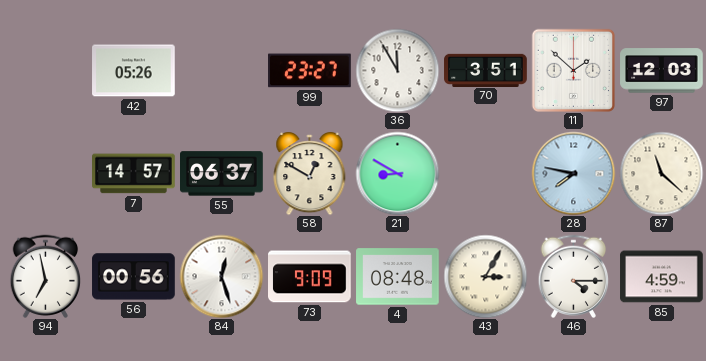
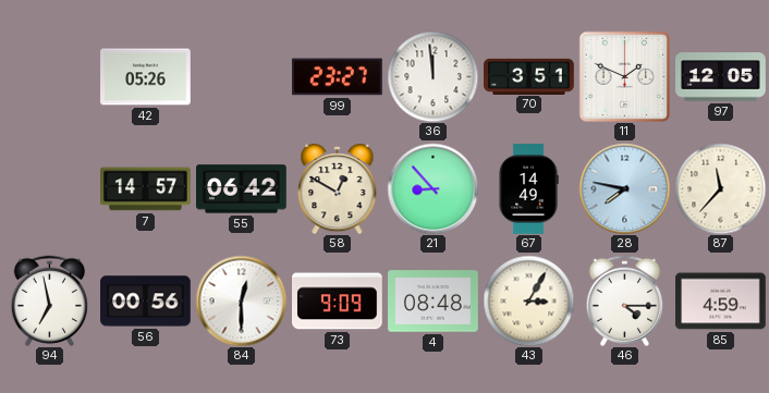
36: 11:55 -> 11:59
11: 1:52 -> 1:49
97: 12:03 -> 12:05
55: 06:37 -> 06:42
21: 8:50 -> 8:53
67: none -> 14:49
87: 11:22 -> 11:37
84: 12:27 -> 12:30
